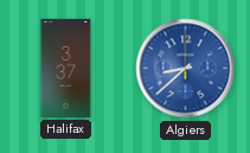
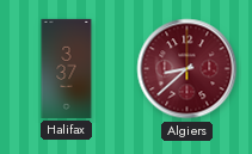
Algiers dial: blue -> burgundy
